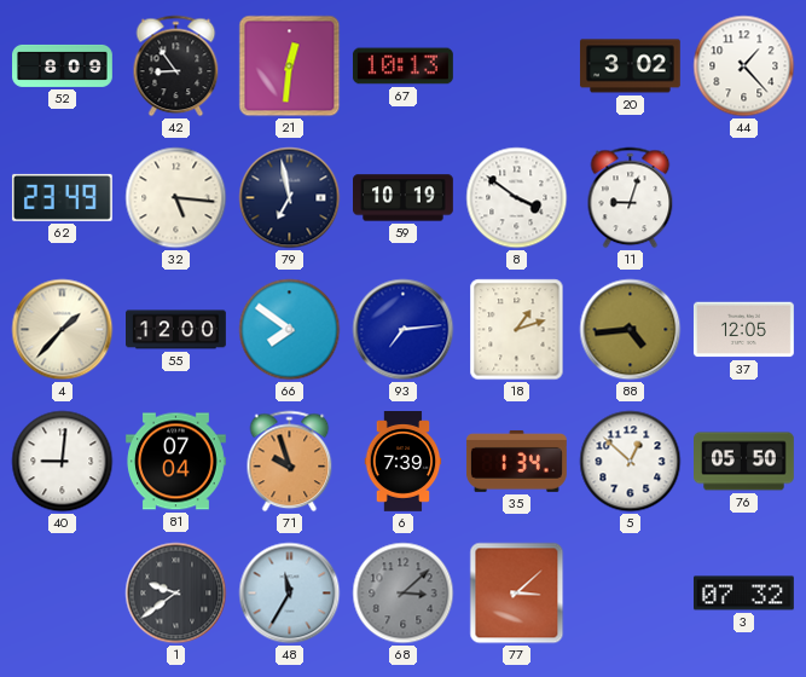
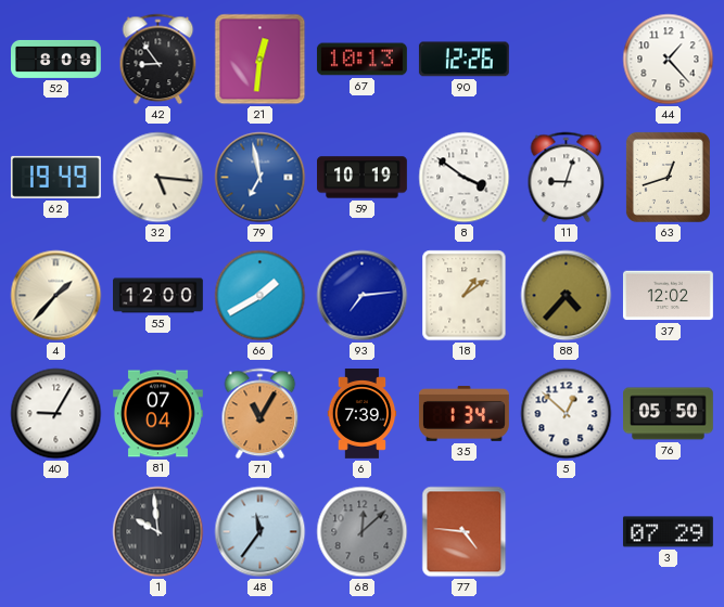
90: none -> 12:26
20: 3:02 -> none
62: 23:49 -> 19:49
79 dial: navy -> blue
63: none -> 12:42
66: 7:51 -> 1:40
18: 1:12 -> 1:09
88: 4:44 -> 4:37
37: 12:05 -> 12:02
40: 9:01 -> 9:05
71: 9:57 -> 11:05
1: 9:39 -> 9:59
48: 11:35 -> 11:36
68: 3:08 -> 12:08
77: 3:08 -> 4:46
3: 07:32 -> 07:29
